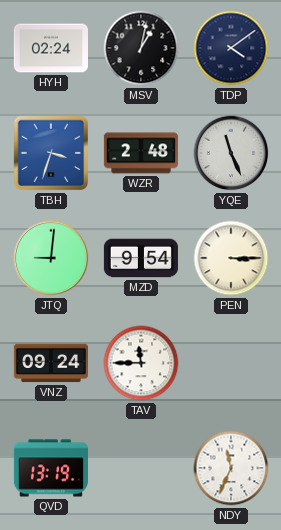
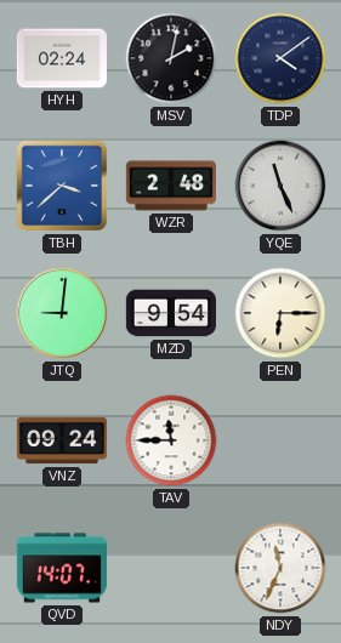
MSV: 1:02 -> 2:02
TBH: 3:33 -> 3:38
PEN: 3:15 -> 6:15
QVD: 13:19 -> 14:07
